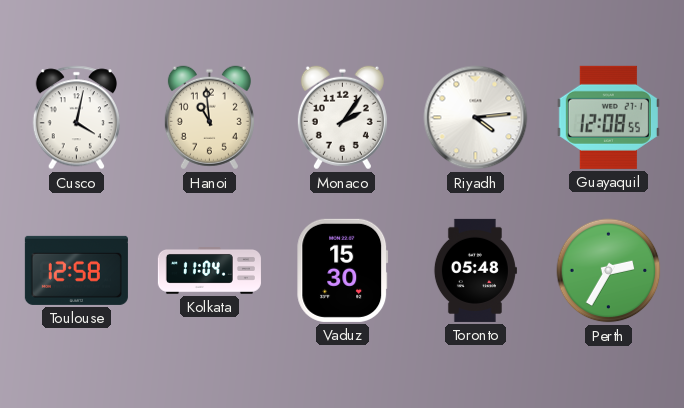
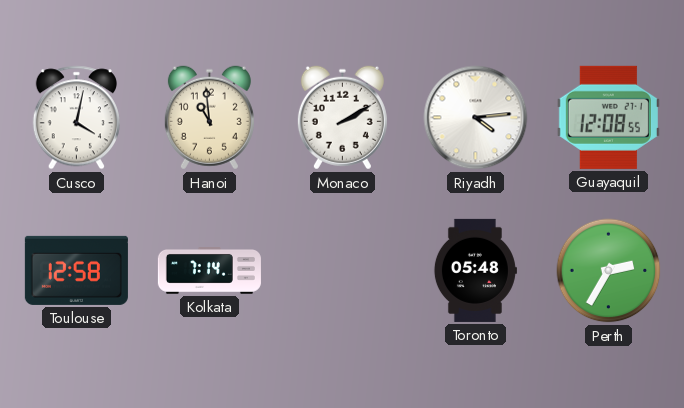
Monaco: 2:06 -> 2:10
Kolkata: 11:04 -> 7:14
Vaduz: 15:30 -> none
